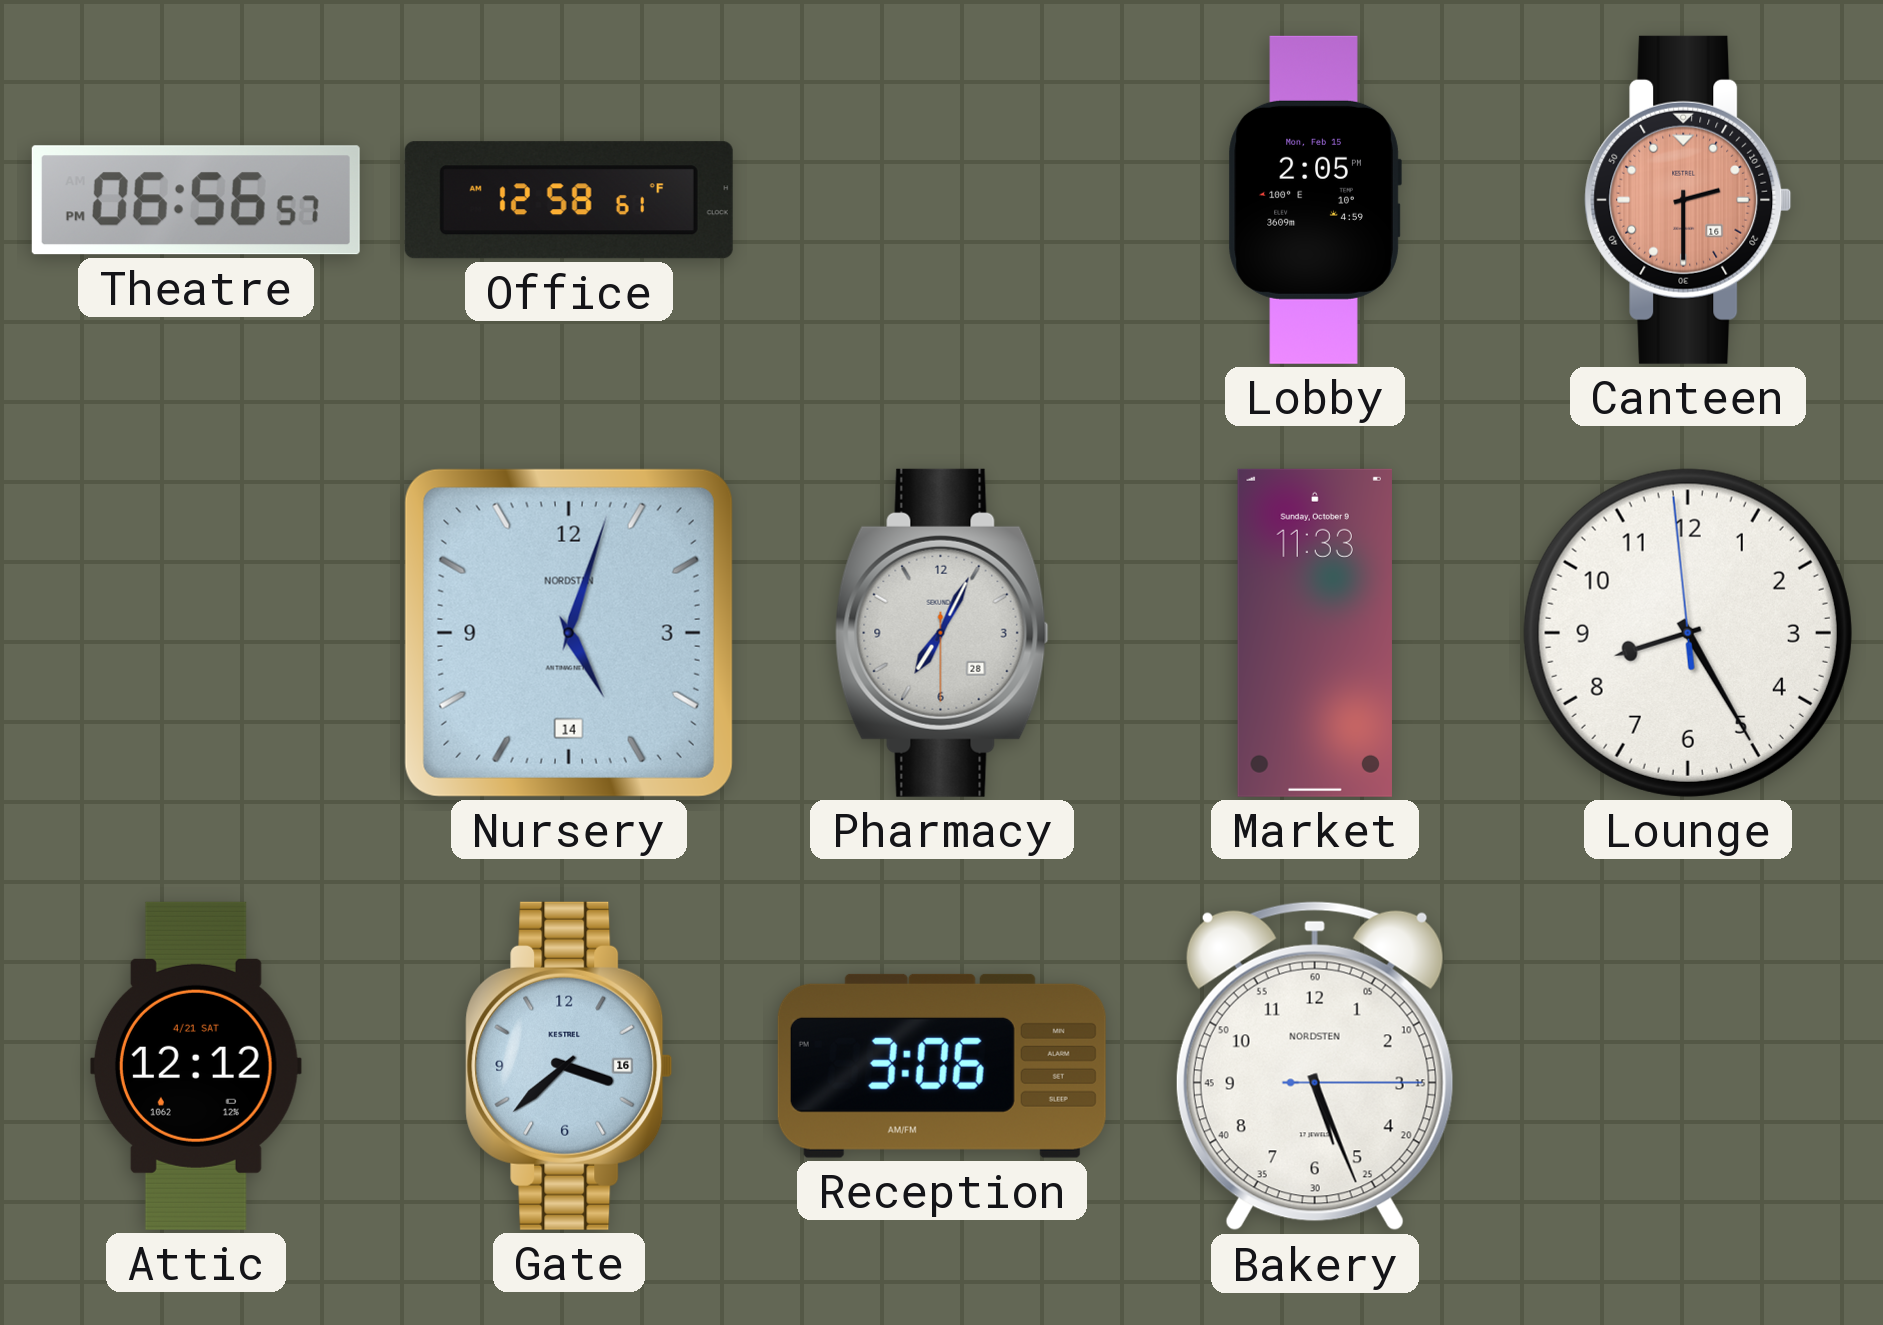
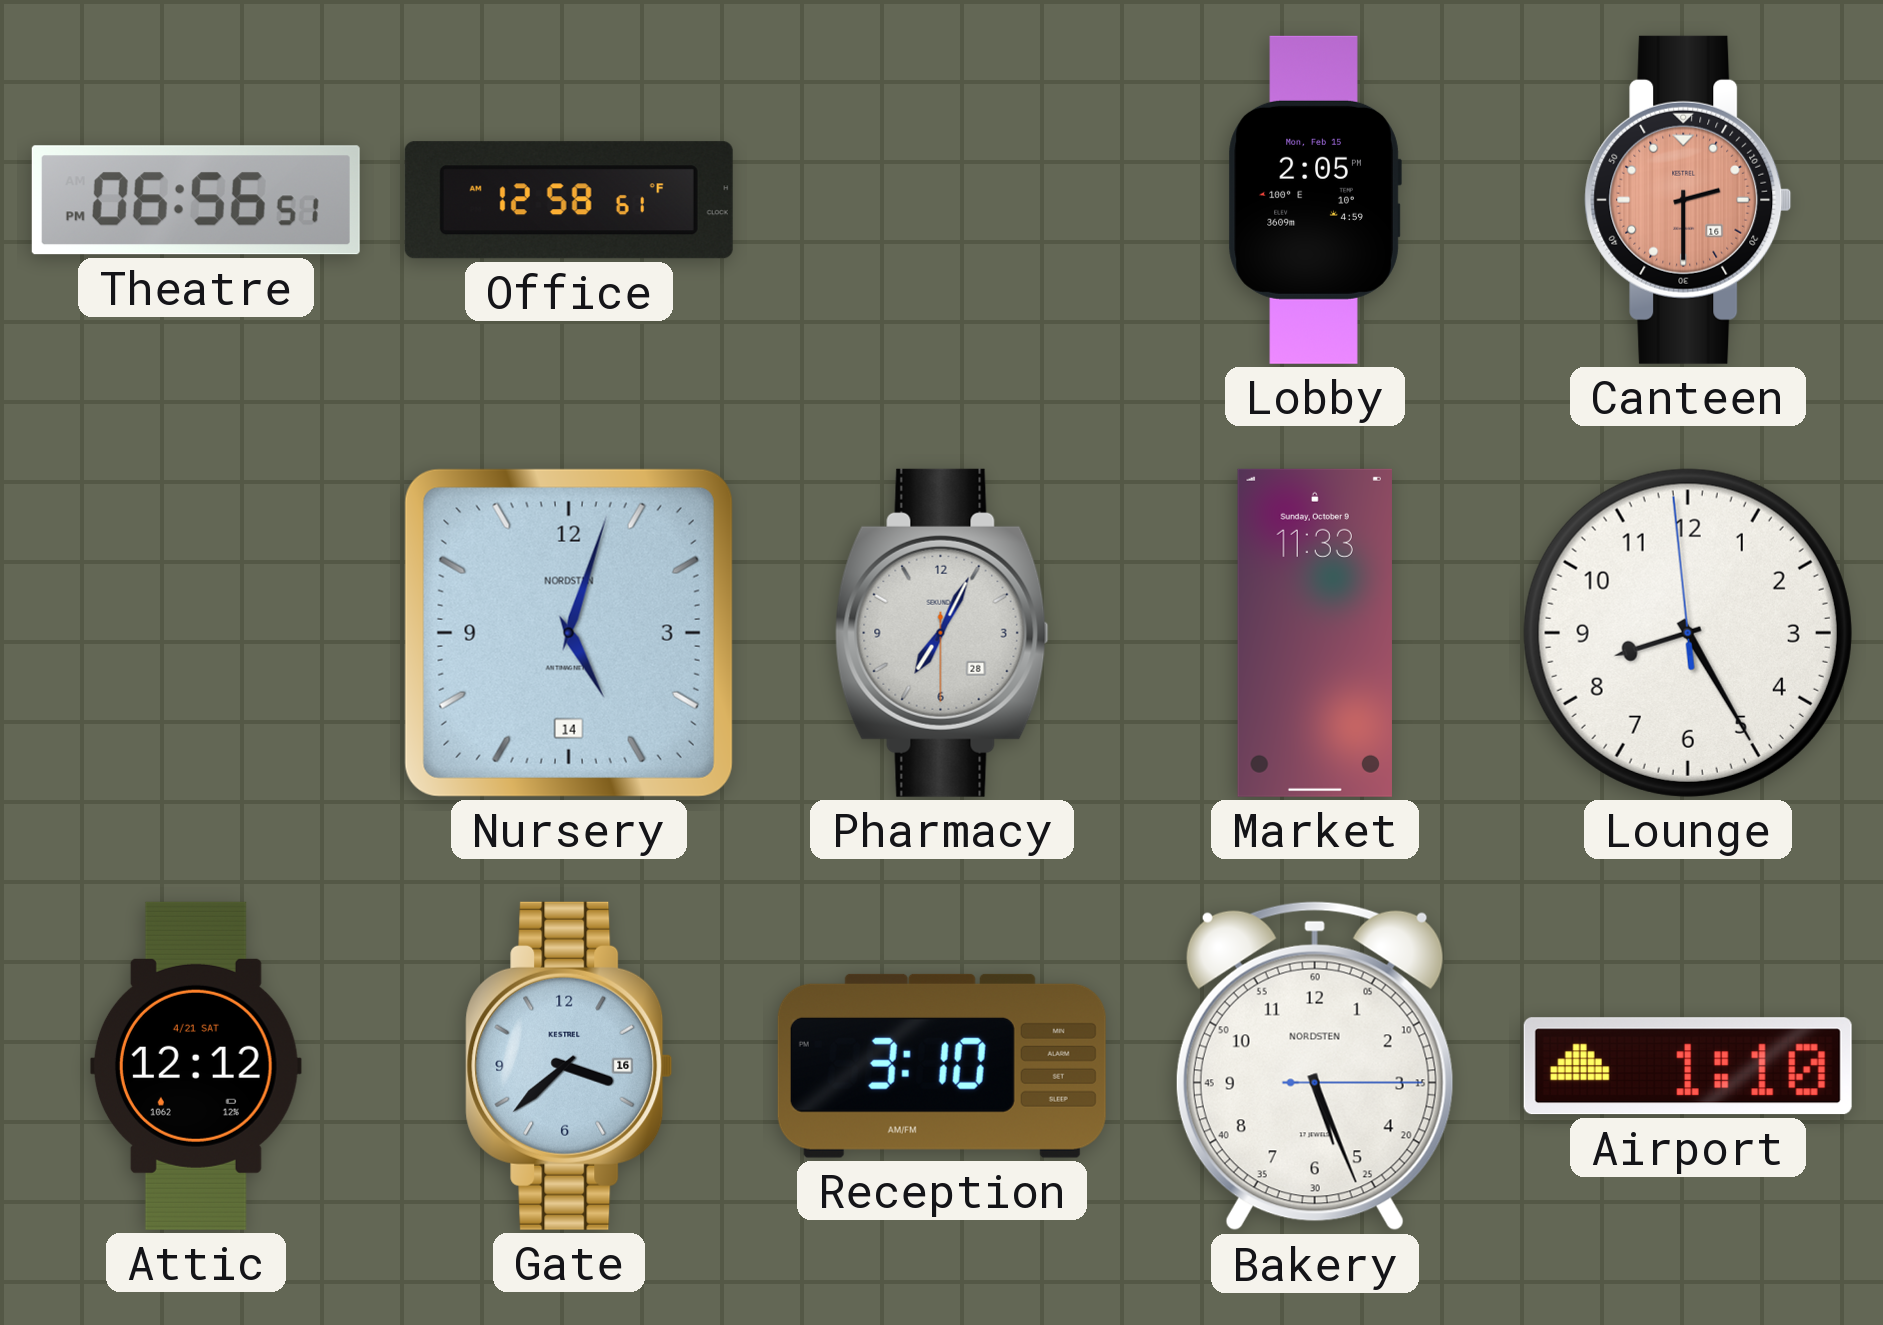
Theatre: 06:56:57 PM -> 06:56:51 PM
Reception: 3:06 -> 3:10
Airport: none -> 1:10
